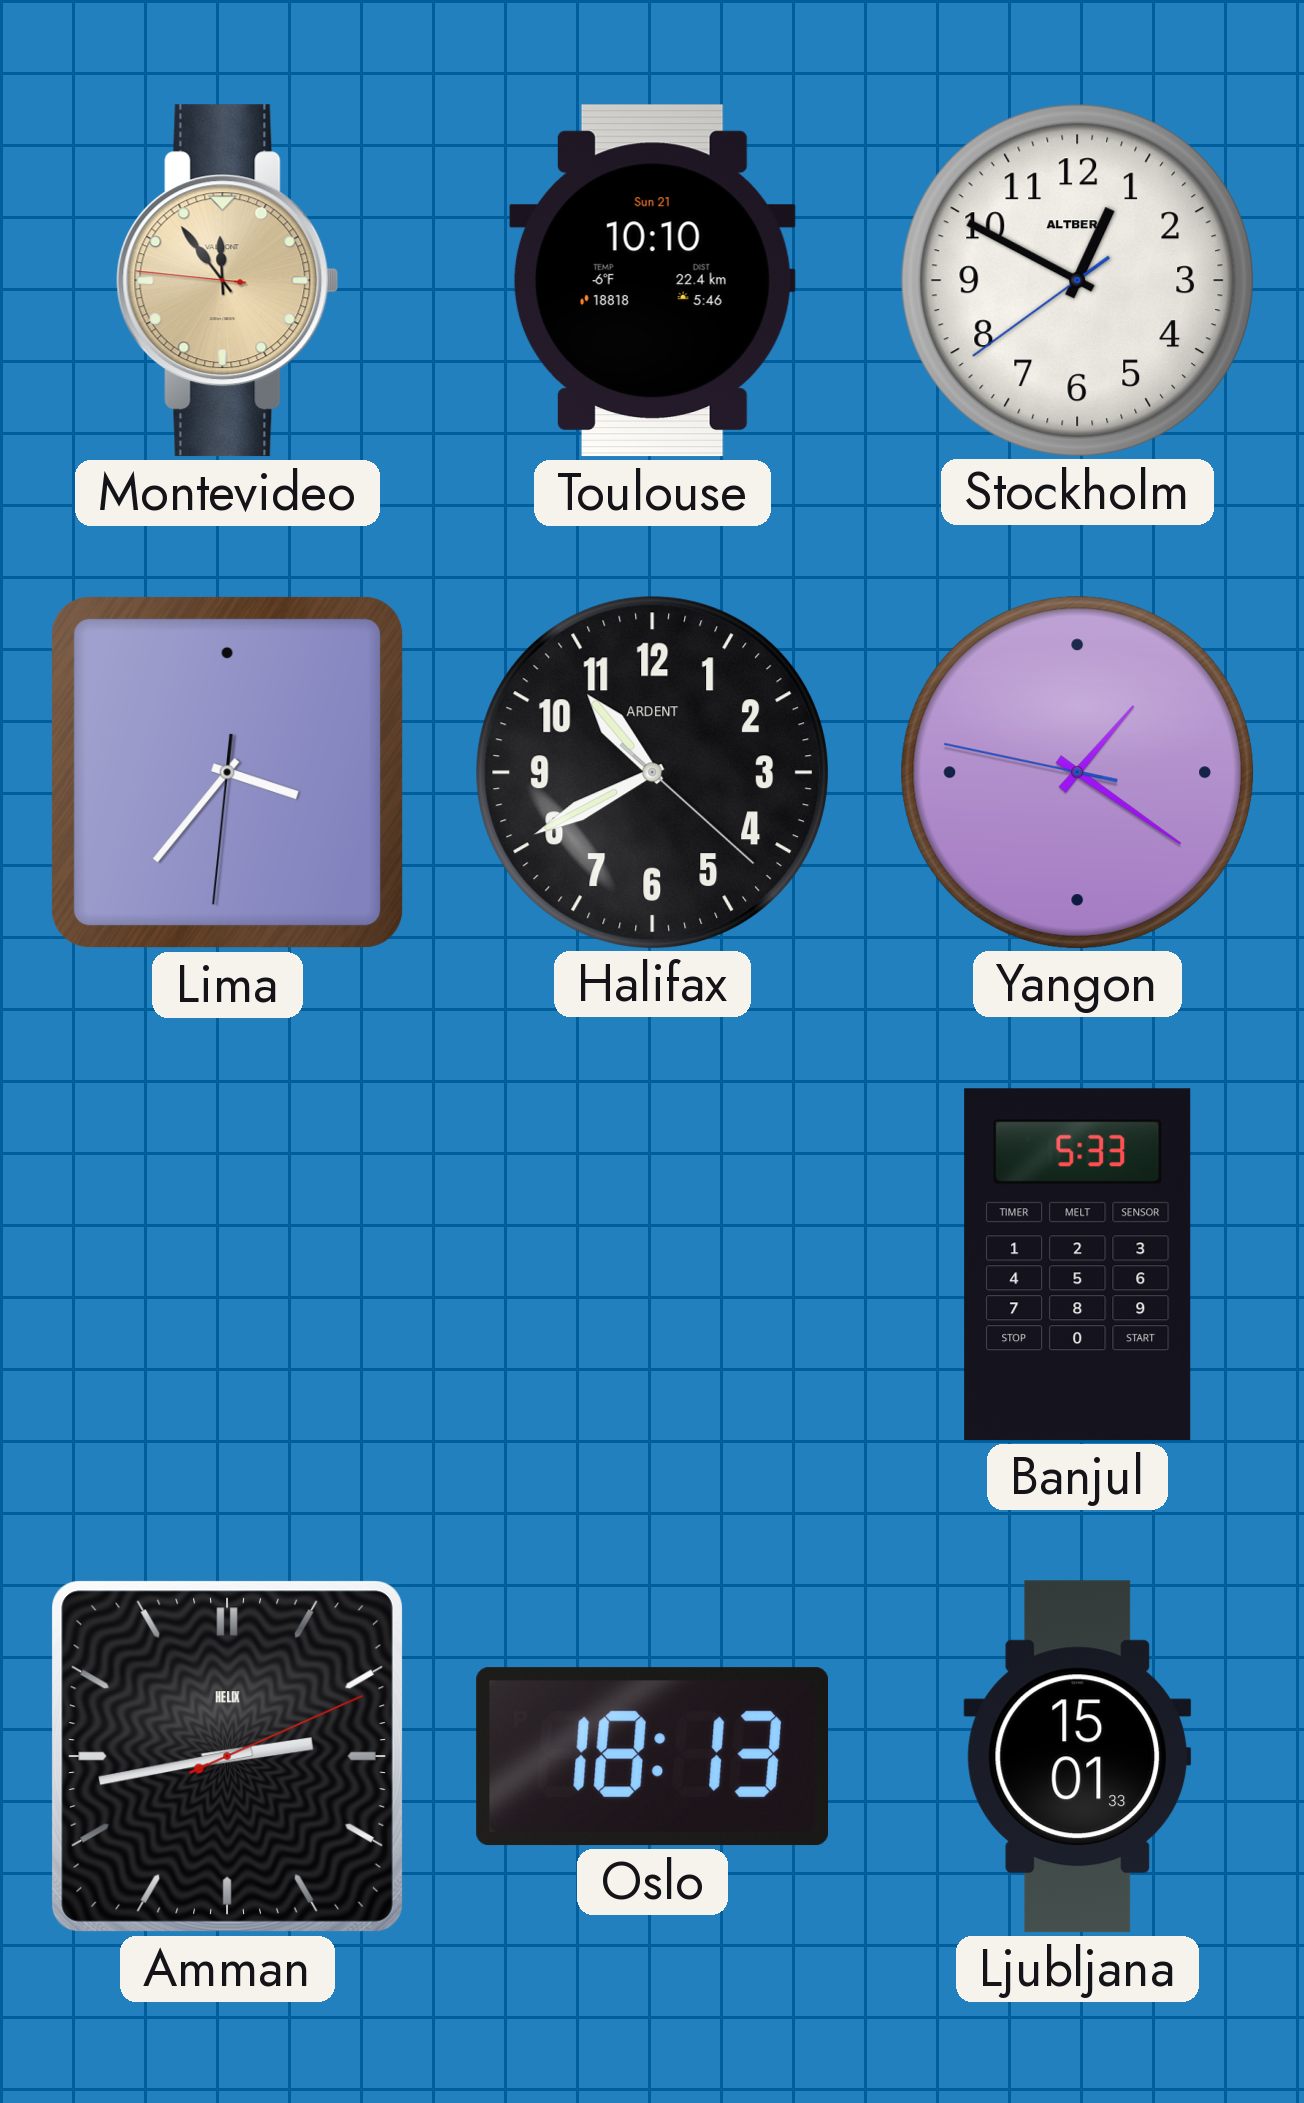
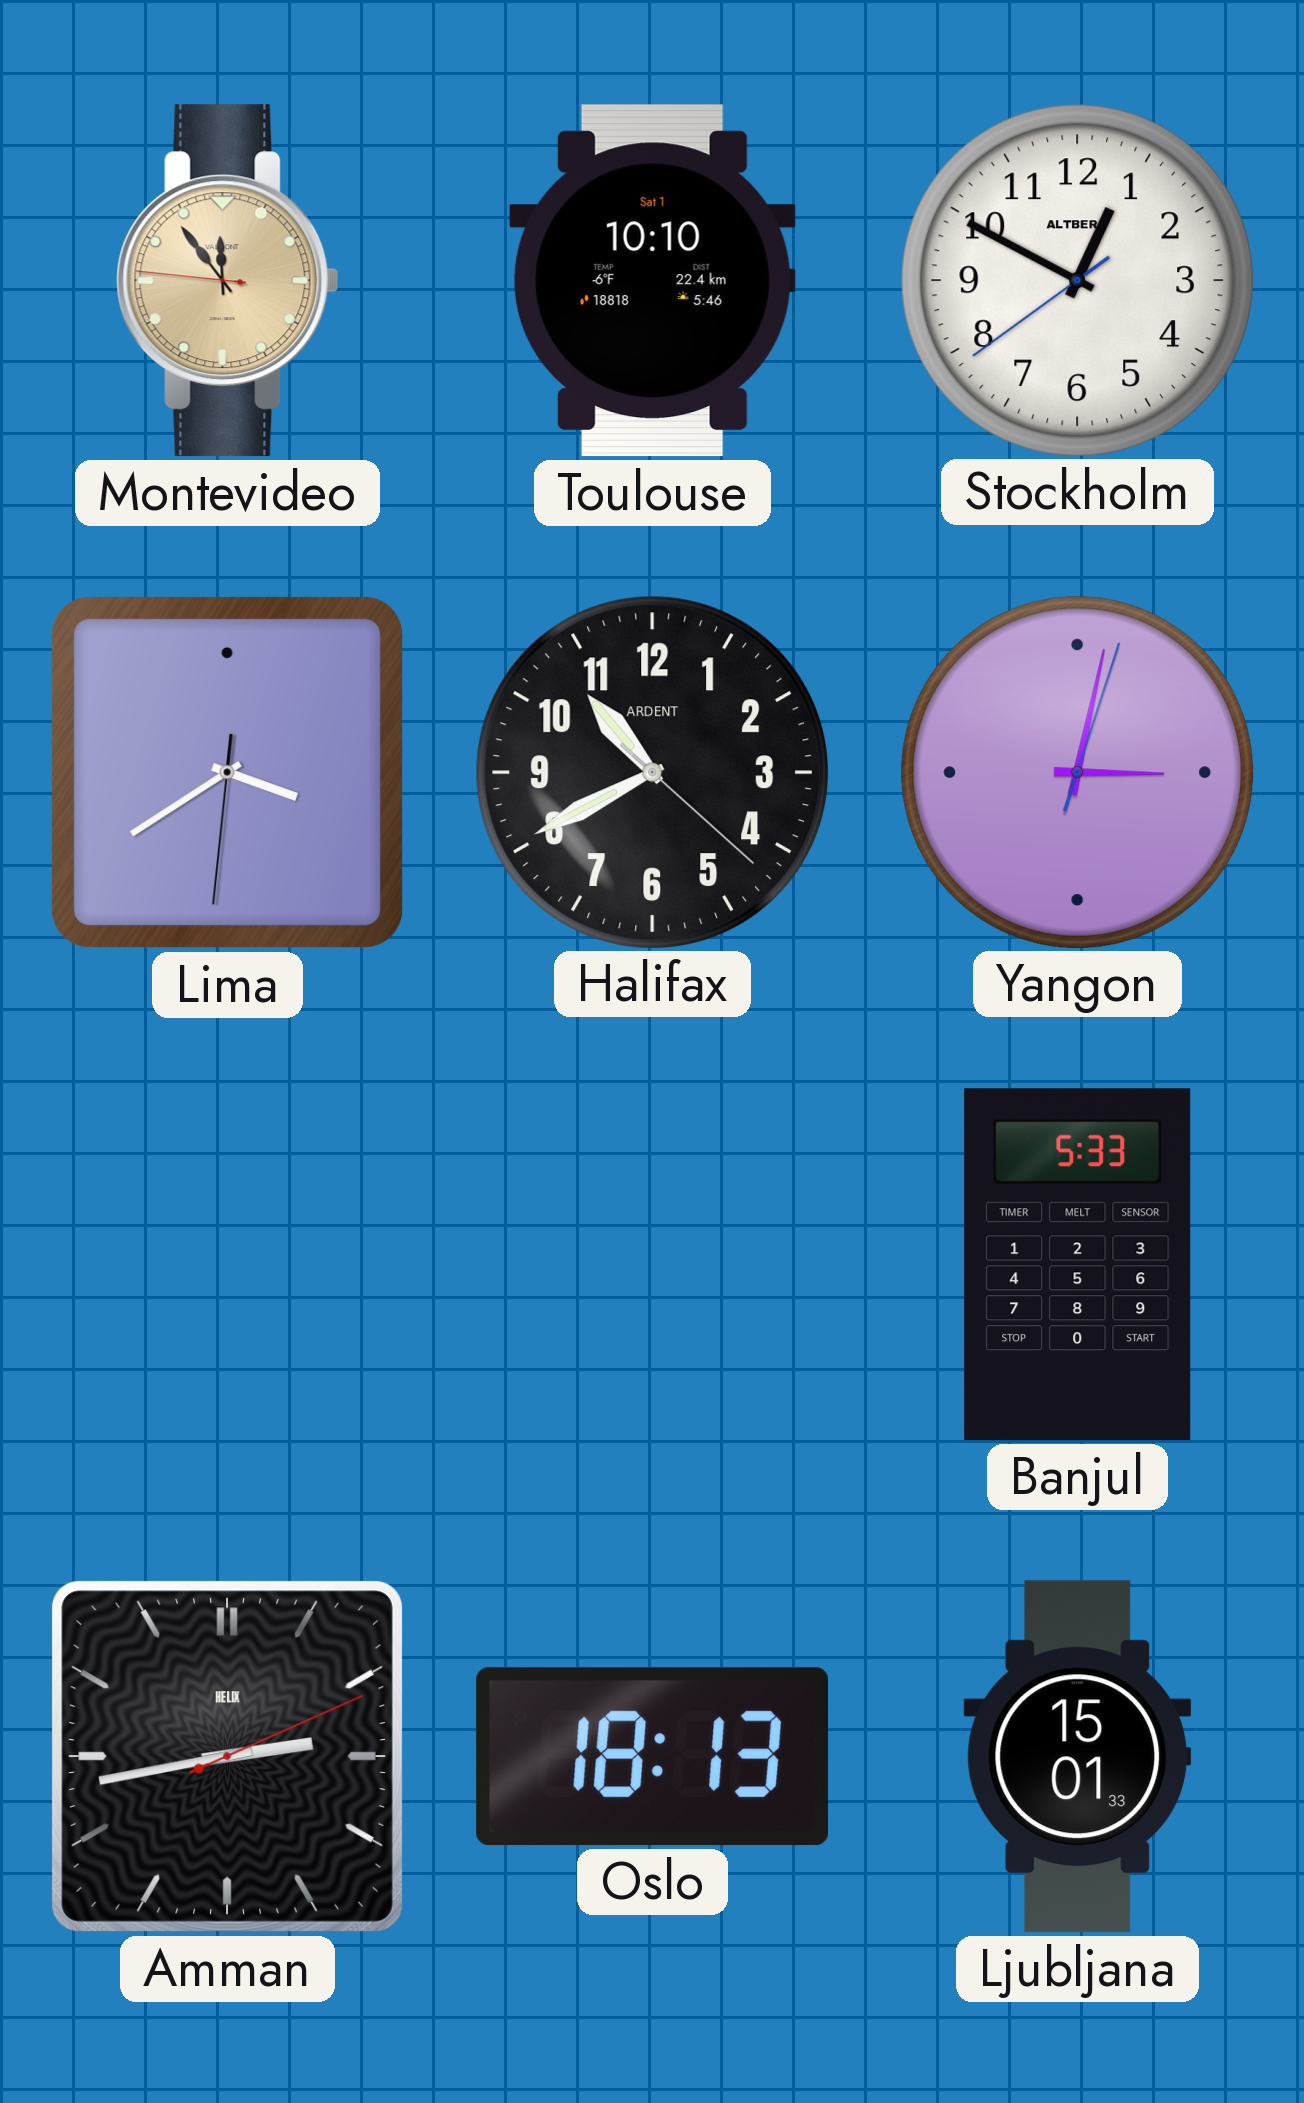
Toulouse date: Sun 21 -> Sat 1
Lima: 3:36 -> 3:39
Yangon: 1:20 -> 3:02
